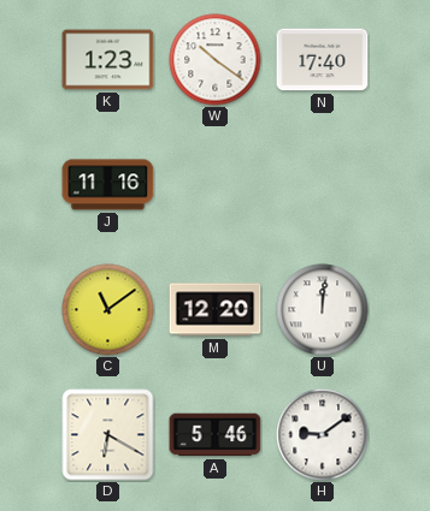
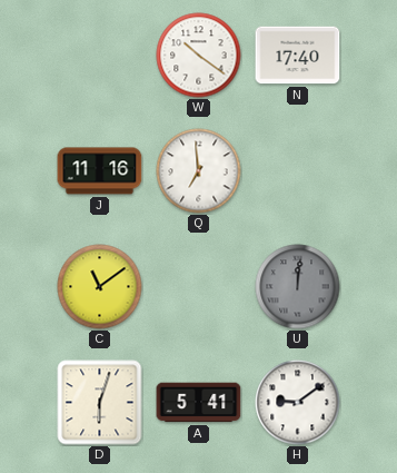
K: 1:23 -> none
Q: none -> 6:59
M: 12:20 -> none
U dial: white -> grey
D: 6:20 -> 6:03
A: 5:46 -> 5:41
